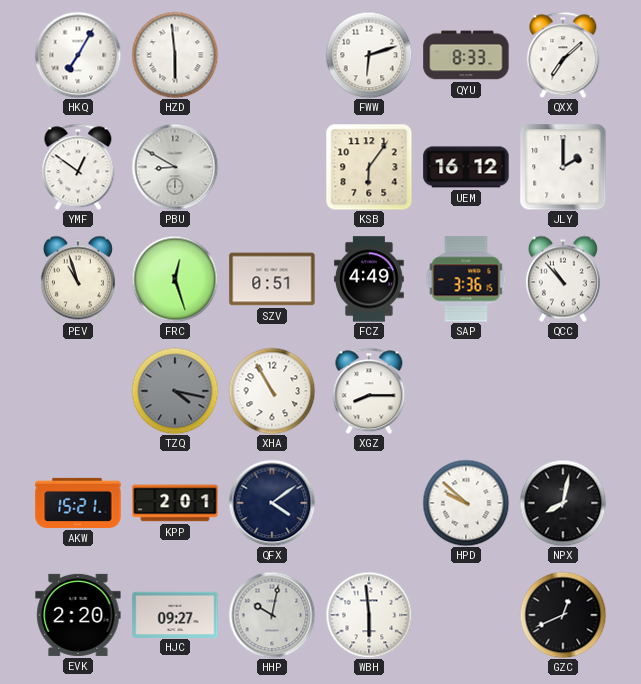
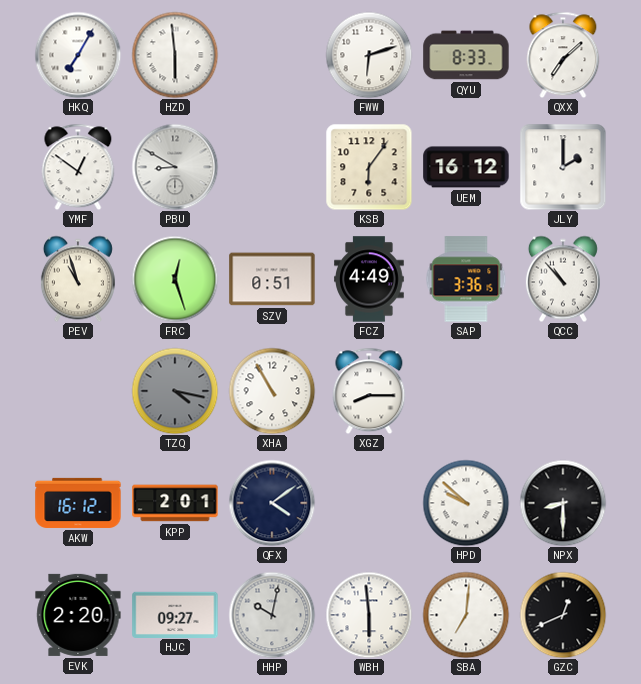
AKW: 15:21 -> 16:12
NPX: 8:02 -> 8:30
SBA: none -> 7:01
